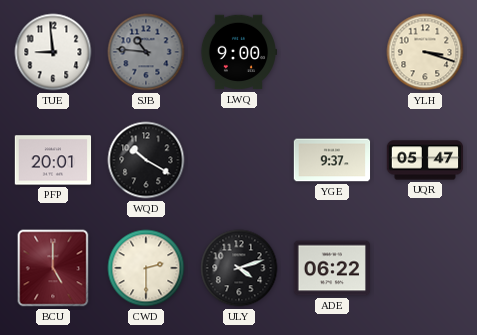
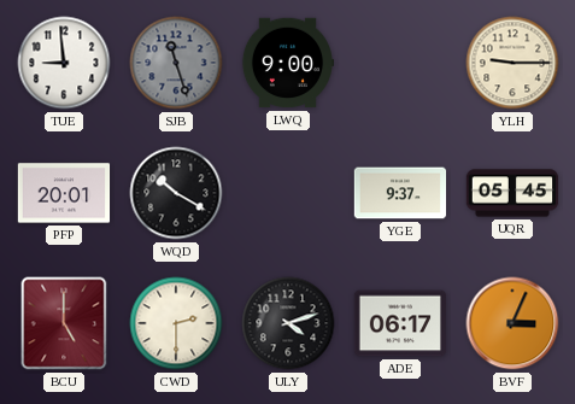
SJB: 10:46 -> 11:27
YLH: 3:18 -> 9:15
UQR: 05:47 -> 05:45
ADE: 06:22 -> 06:17
BVF: none -> 3:04
